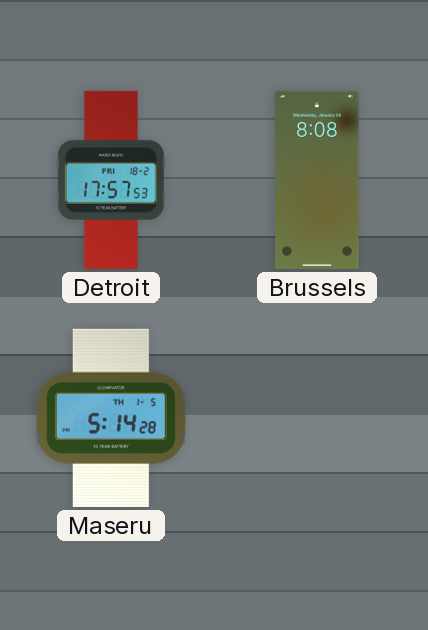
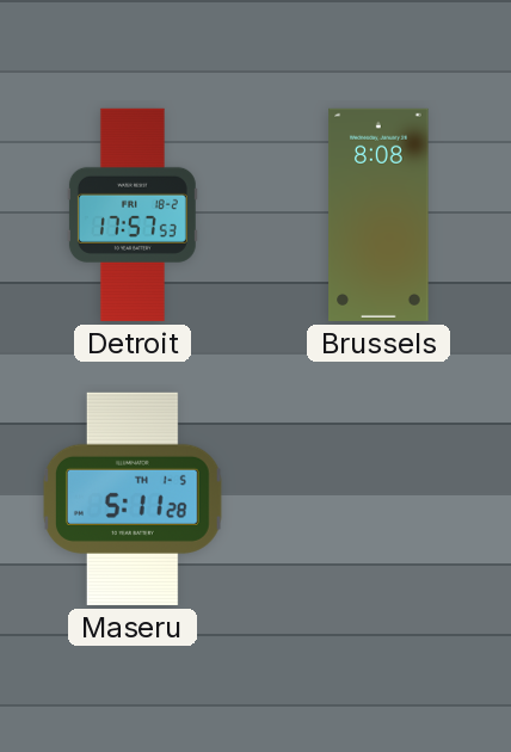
Maseru: 5:14 -> 5:11
